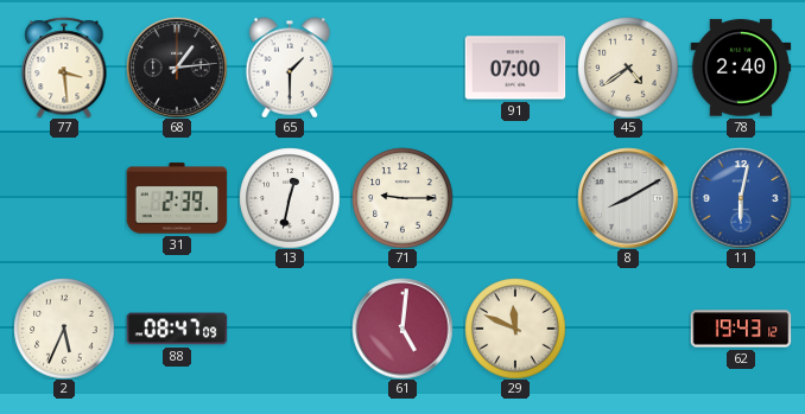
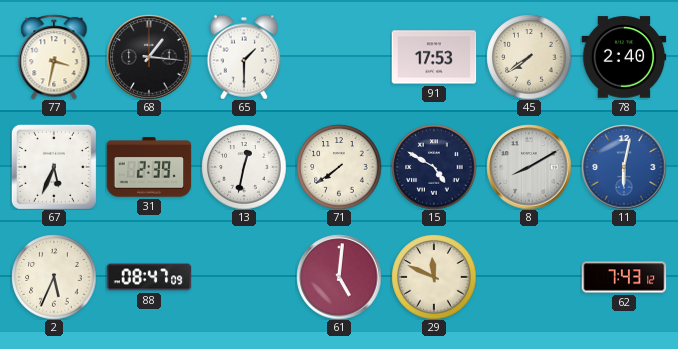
77: 3:29 -> 3:32
68: 1:14 -> 1:16
91: 07:00 -> 17:53
45: 4:39 -> 7:39
67: none -> 5:34
71: 9:15 -> 7:39
15: none -> 4:50
62: 19:43 -> 7:43
